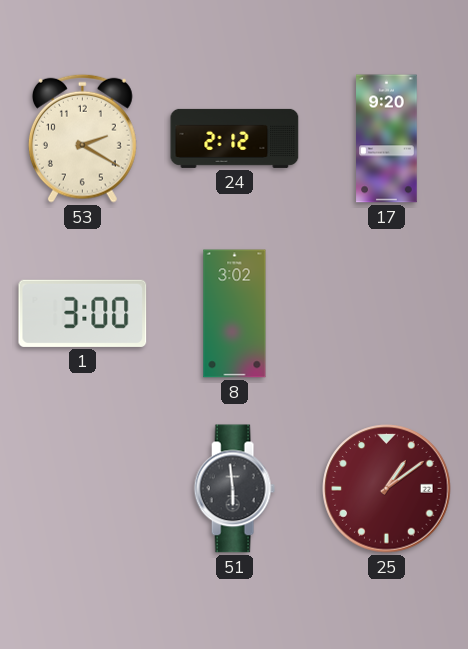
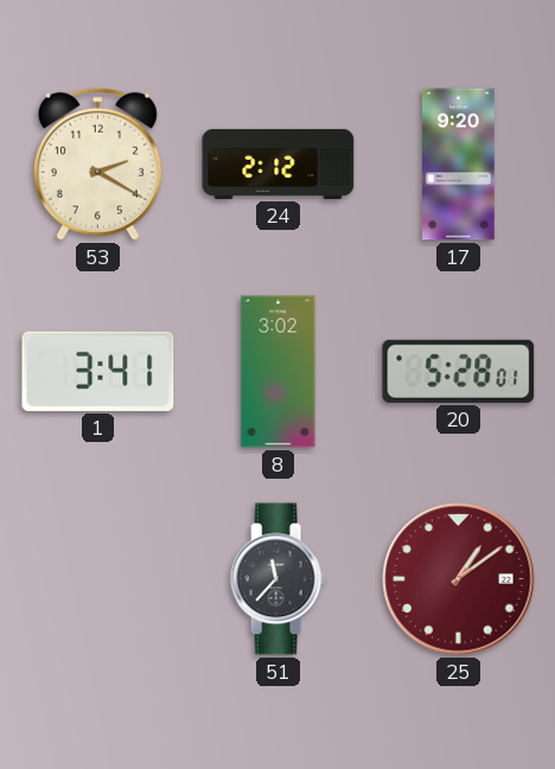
1: 3:00 -> 3:41
20: none -> 5:28
51: 5:59 -> 11:37
